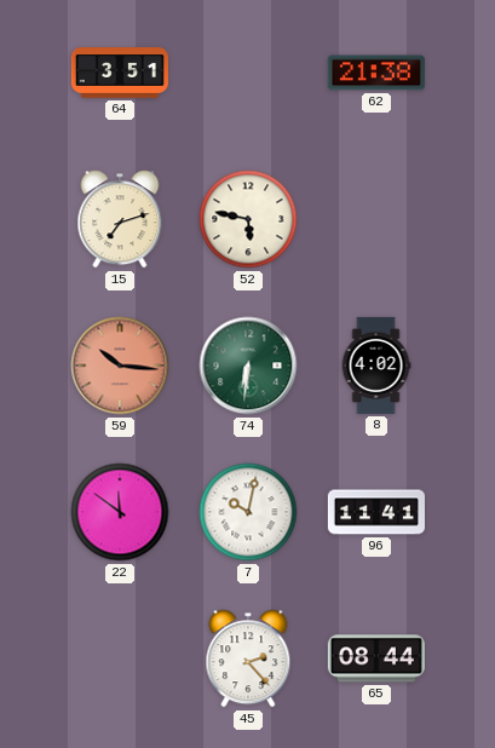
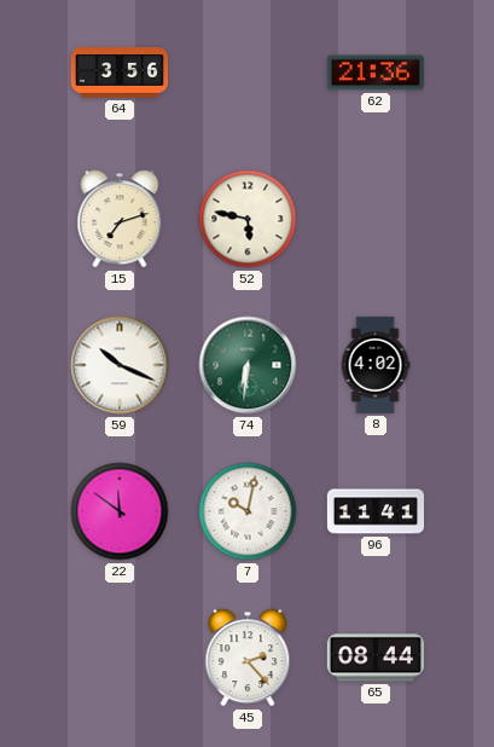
64: 3:51 -> 3:56
62: 21:38 -> 21:36
59: 10:16 -> 10:19
59 dial: salmon -> white
